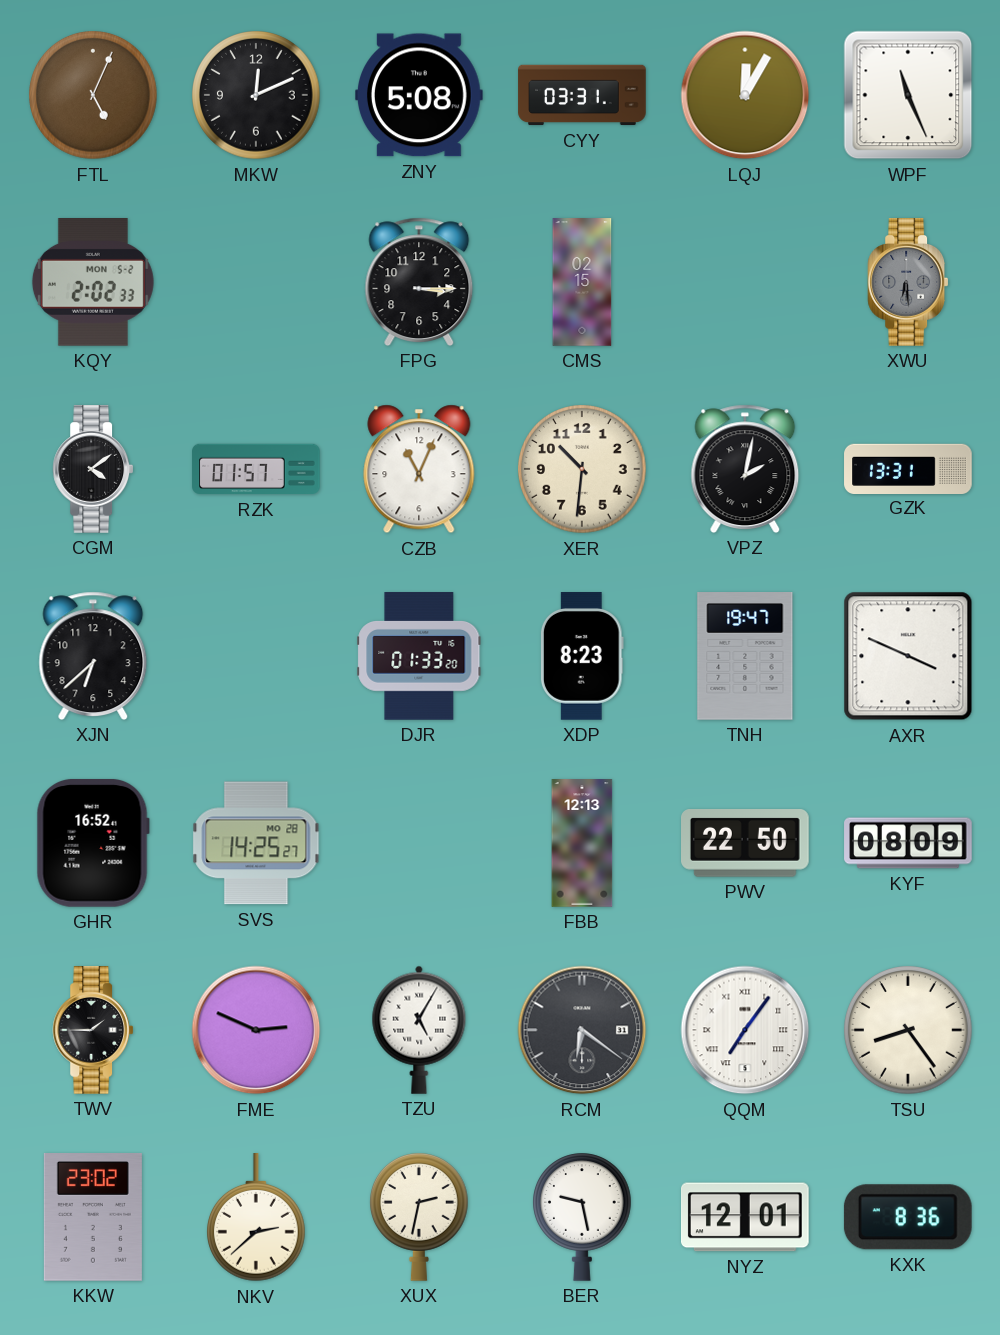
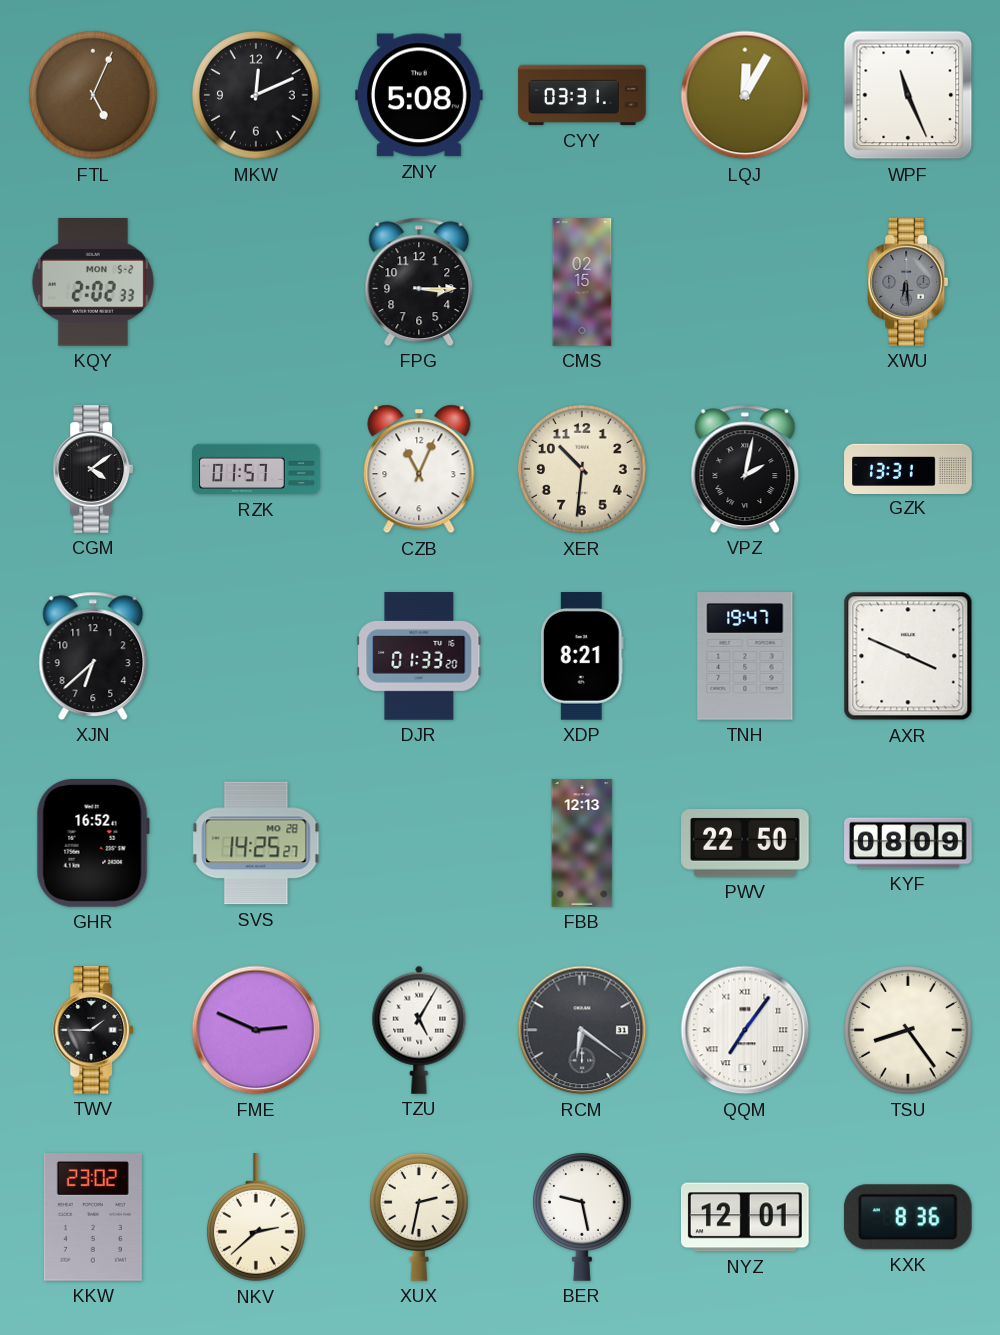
XDP: 8:23 -> 8:21
